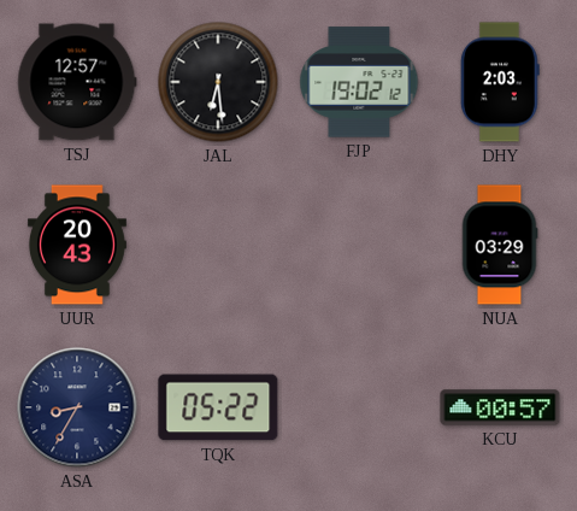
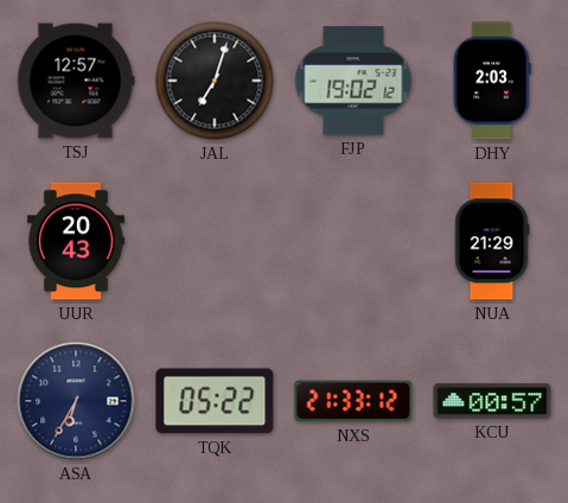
JAL: 6:29 -> 7:03
NUA: 03:29 -> 21:29
ASA: 8:35 -> 6:35
NXS: none -> 21:33
